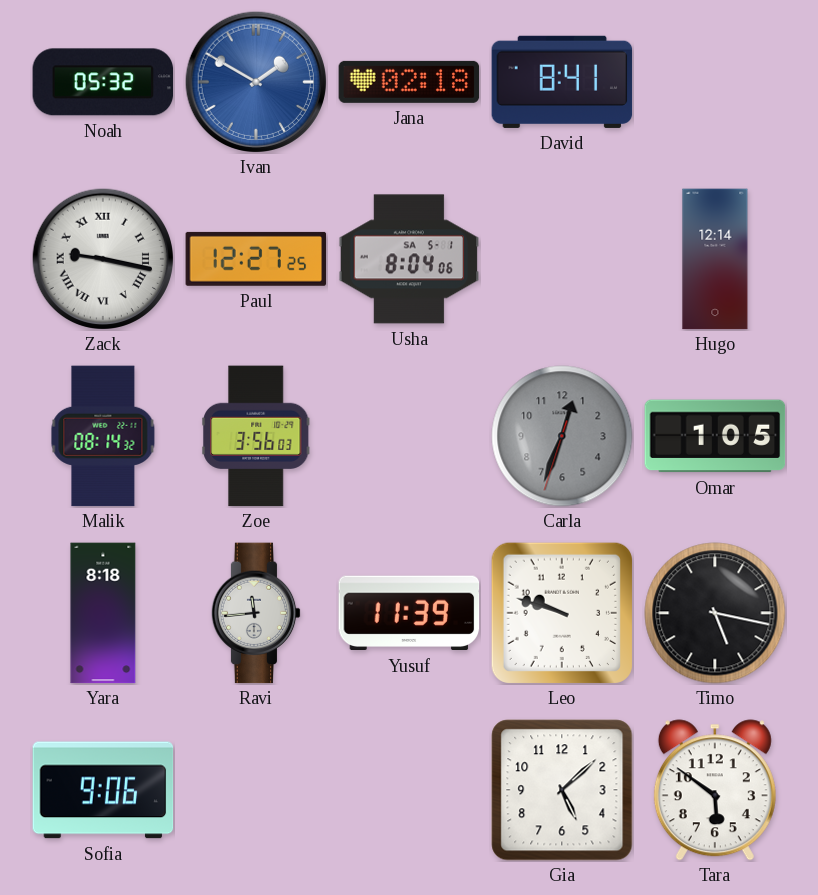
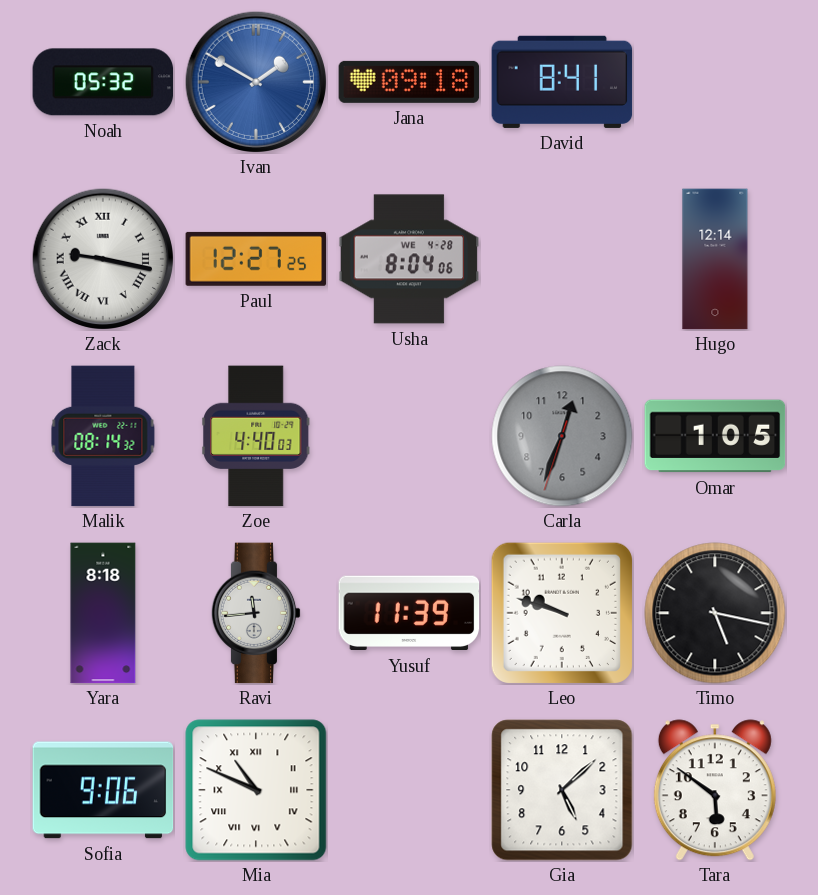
Jana: 02:18 -> 09:18
Usha date: SA 5-1 -> WE 4-28
Zoe: 3:56 -> 4:40
Mia: none -> 10:49
